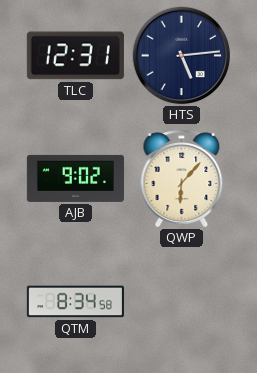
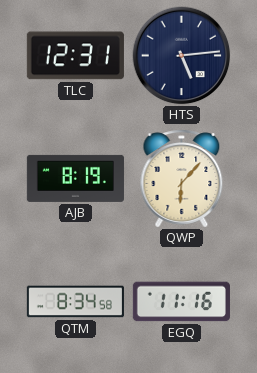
AJB: 9:02 -> 8:19
EGQ: none -> 11:16
